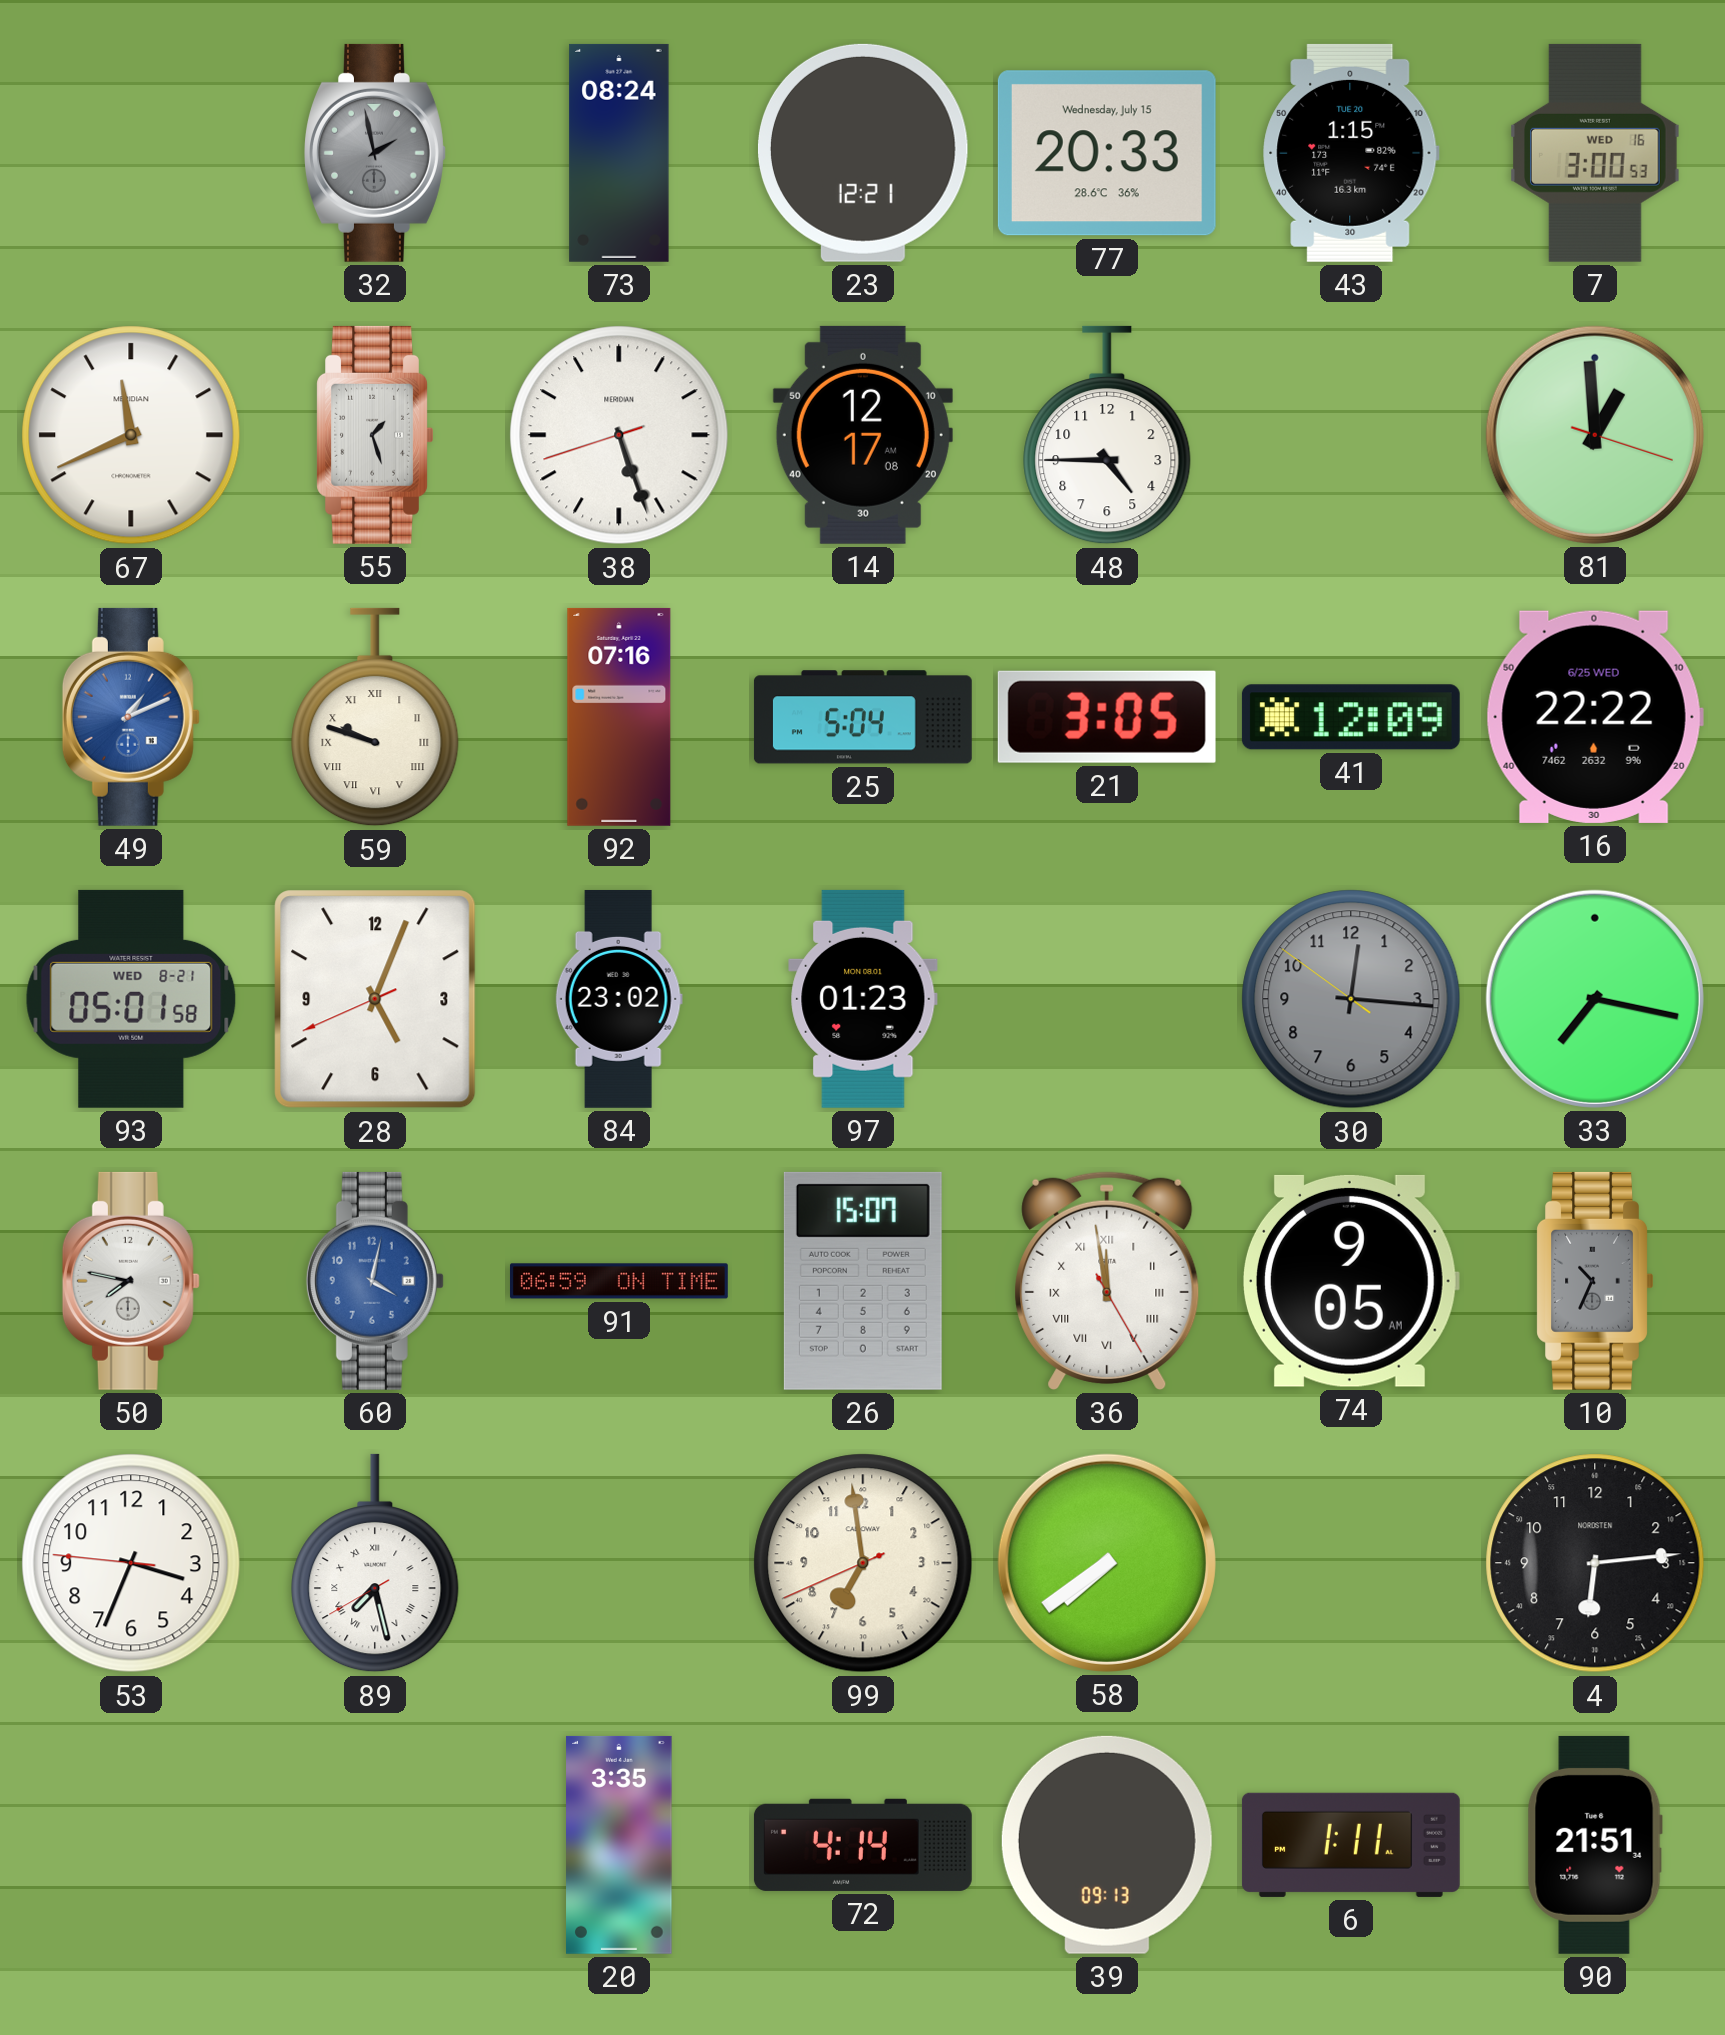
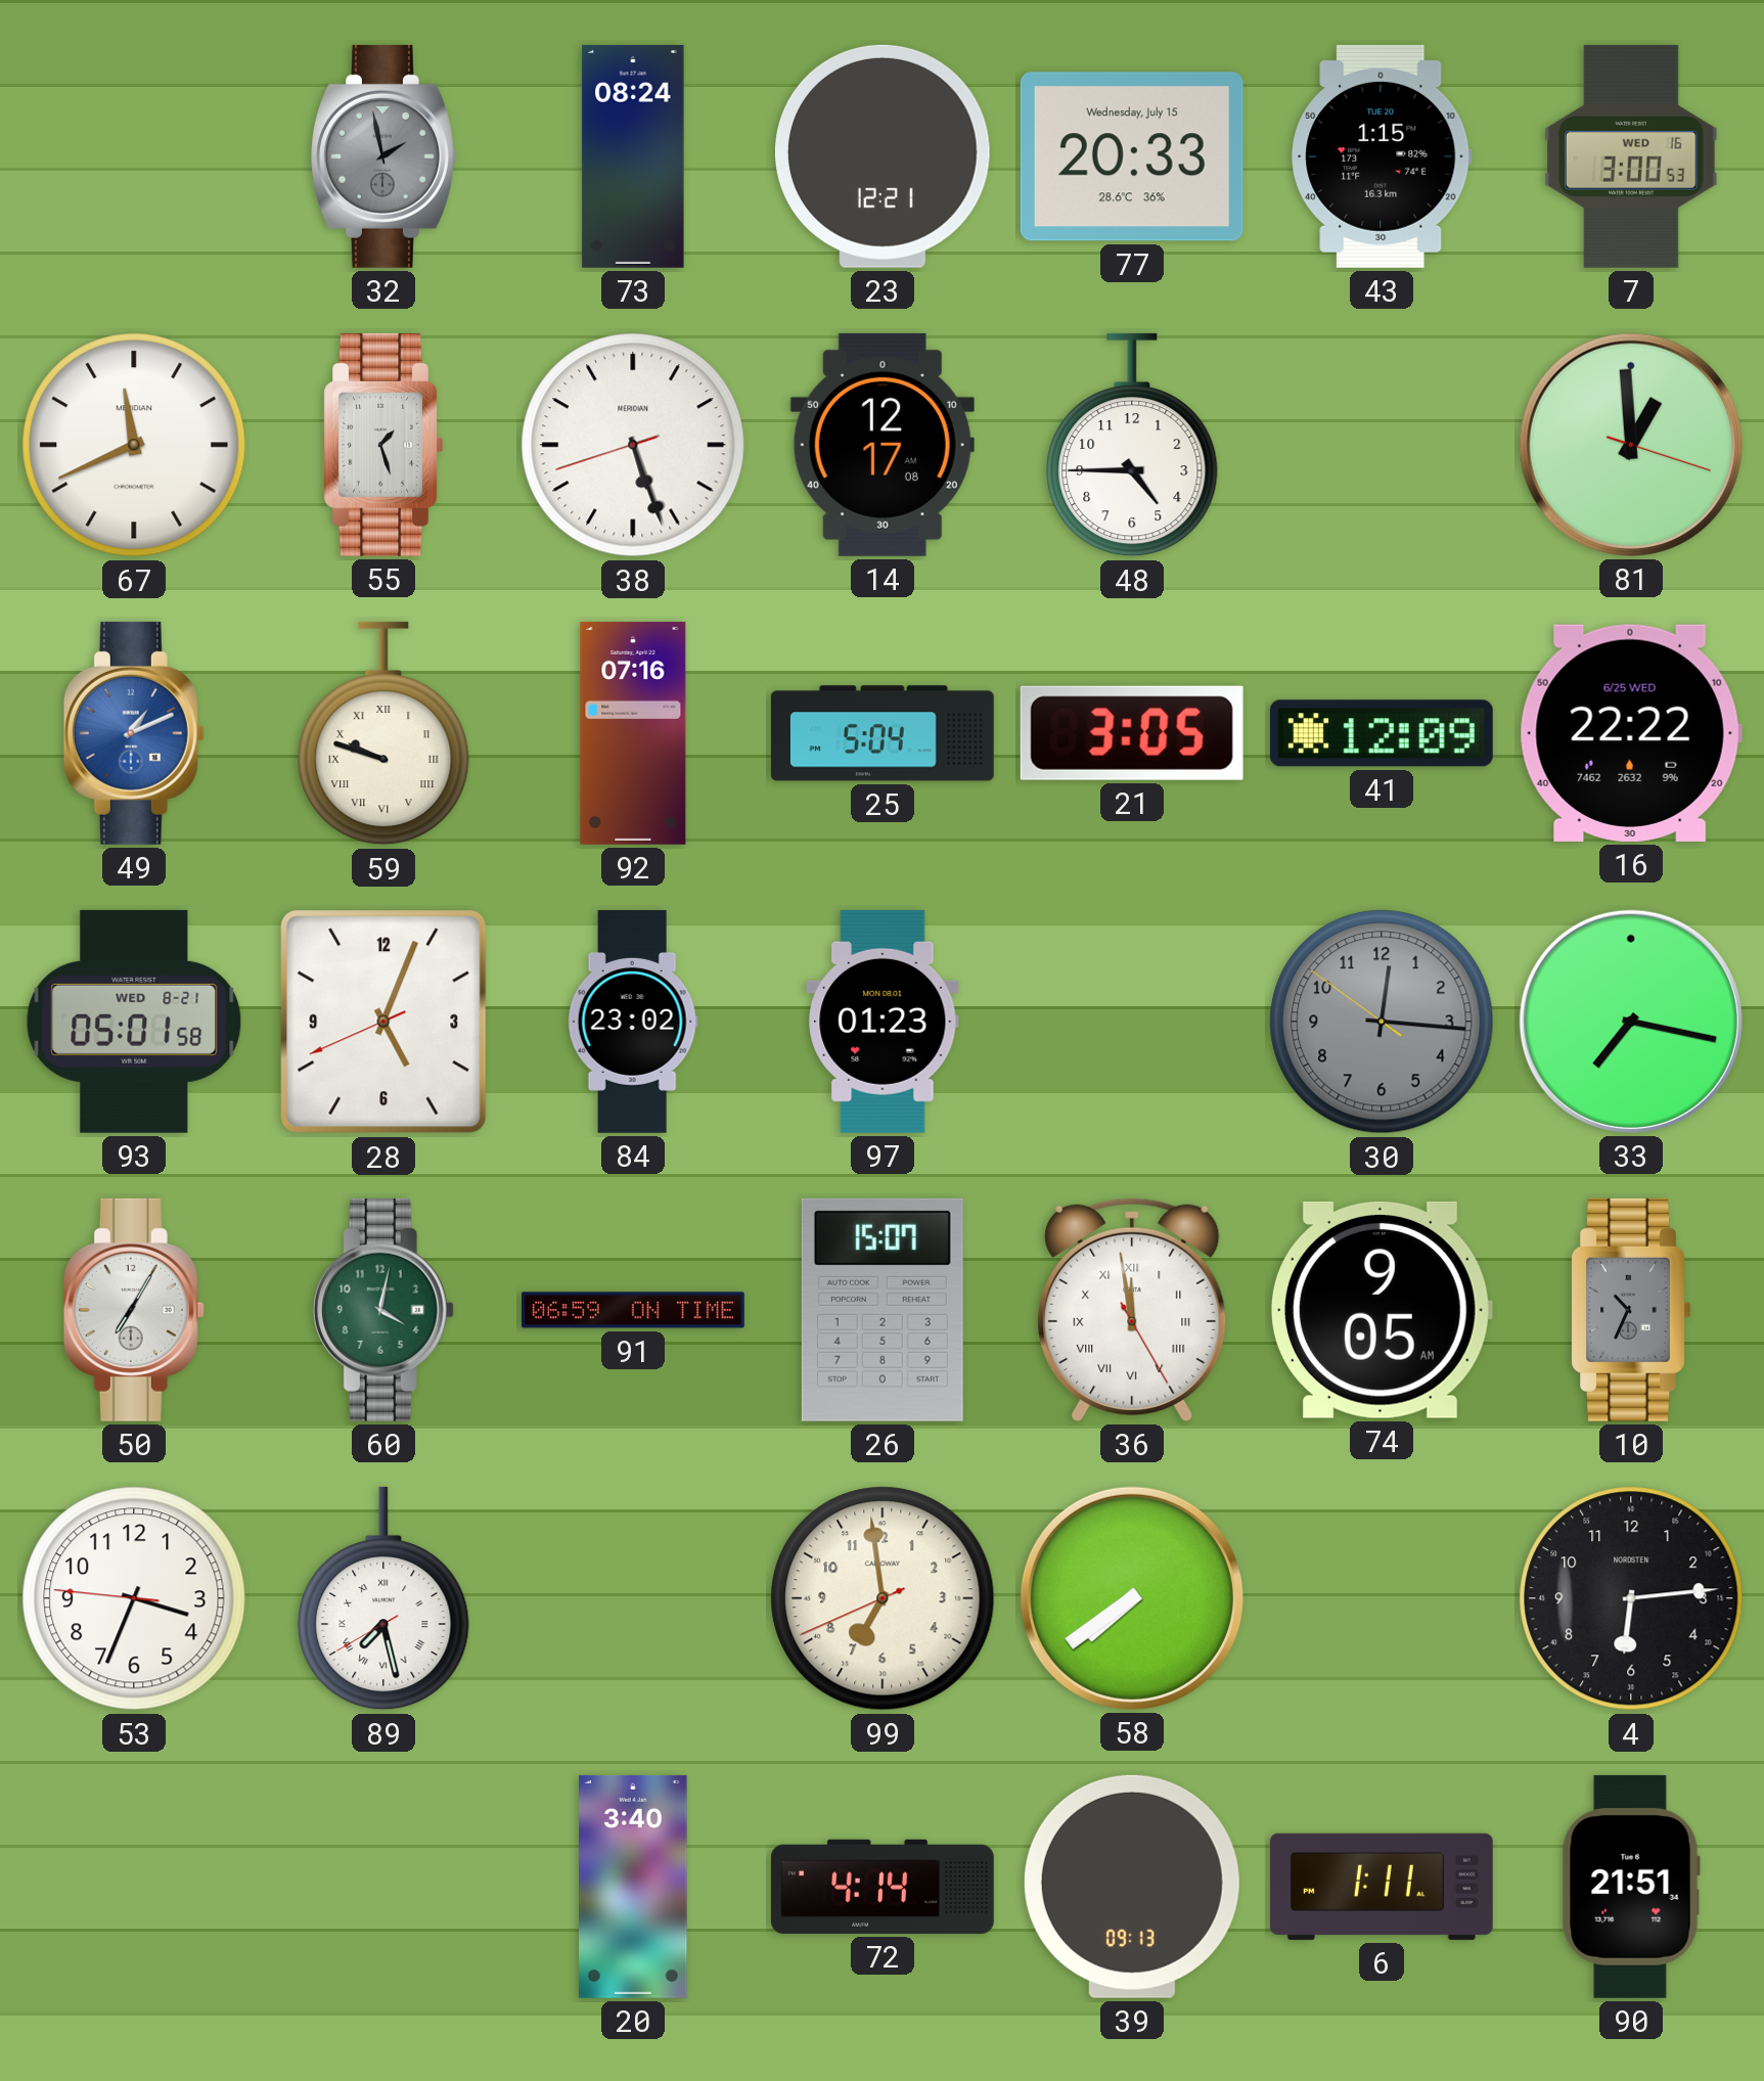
50: 7:47 -> 7:05
60 dial: blue -> green
20: 3:35 -> 3:40
